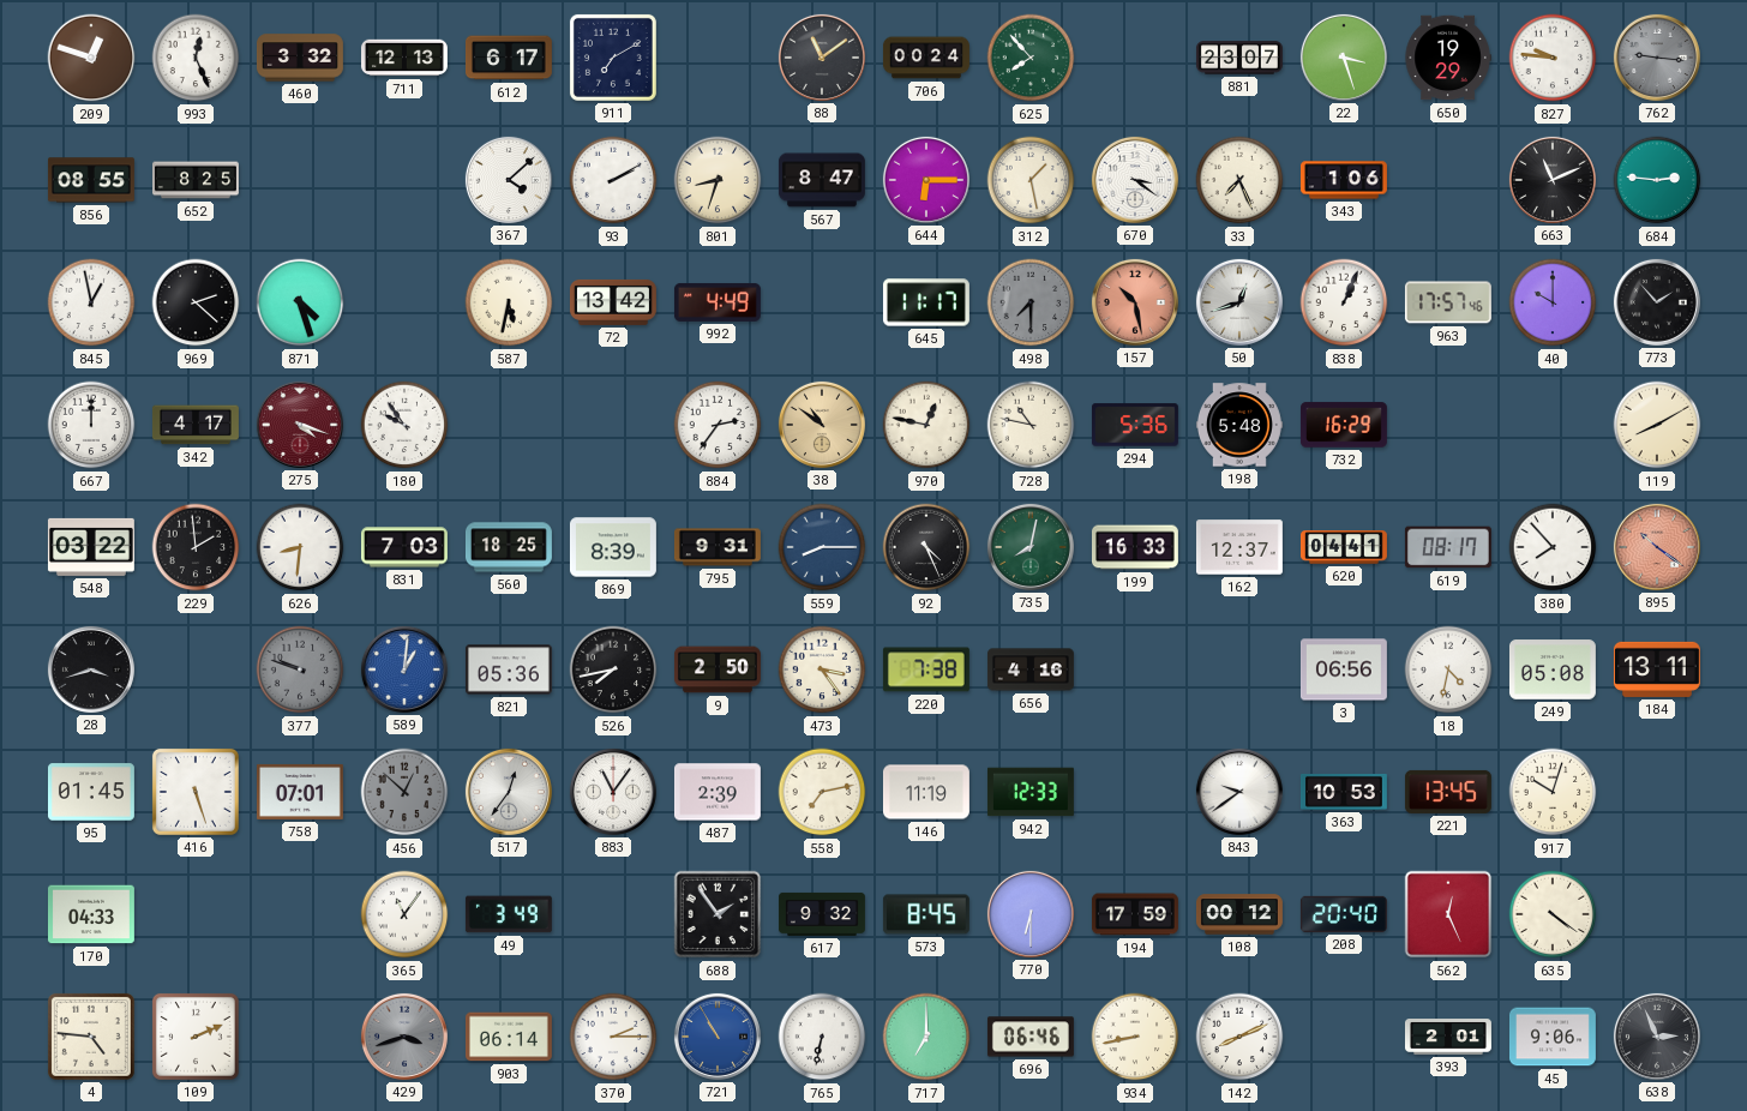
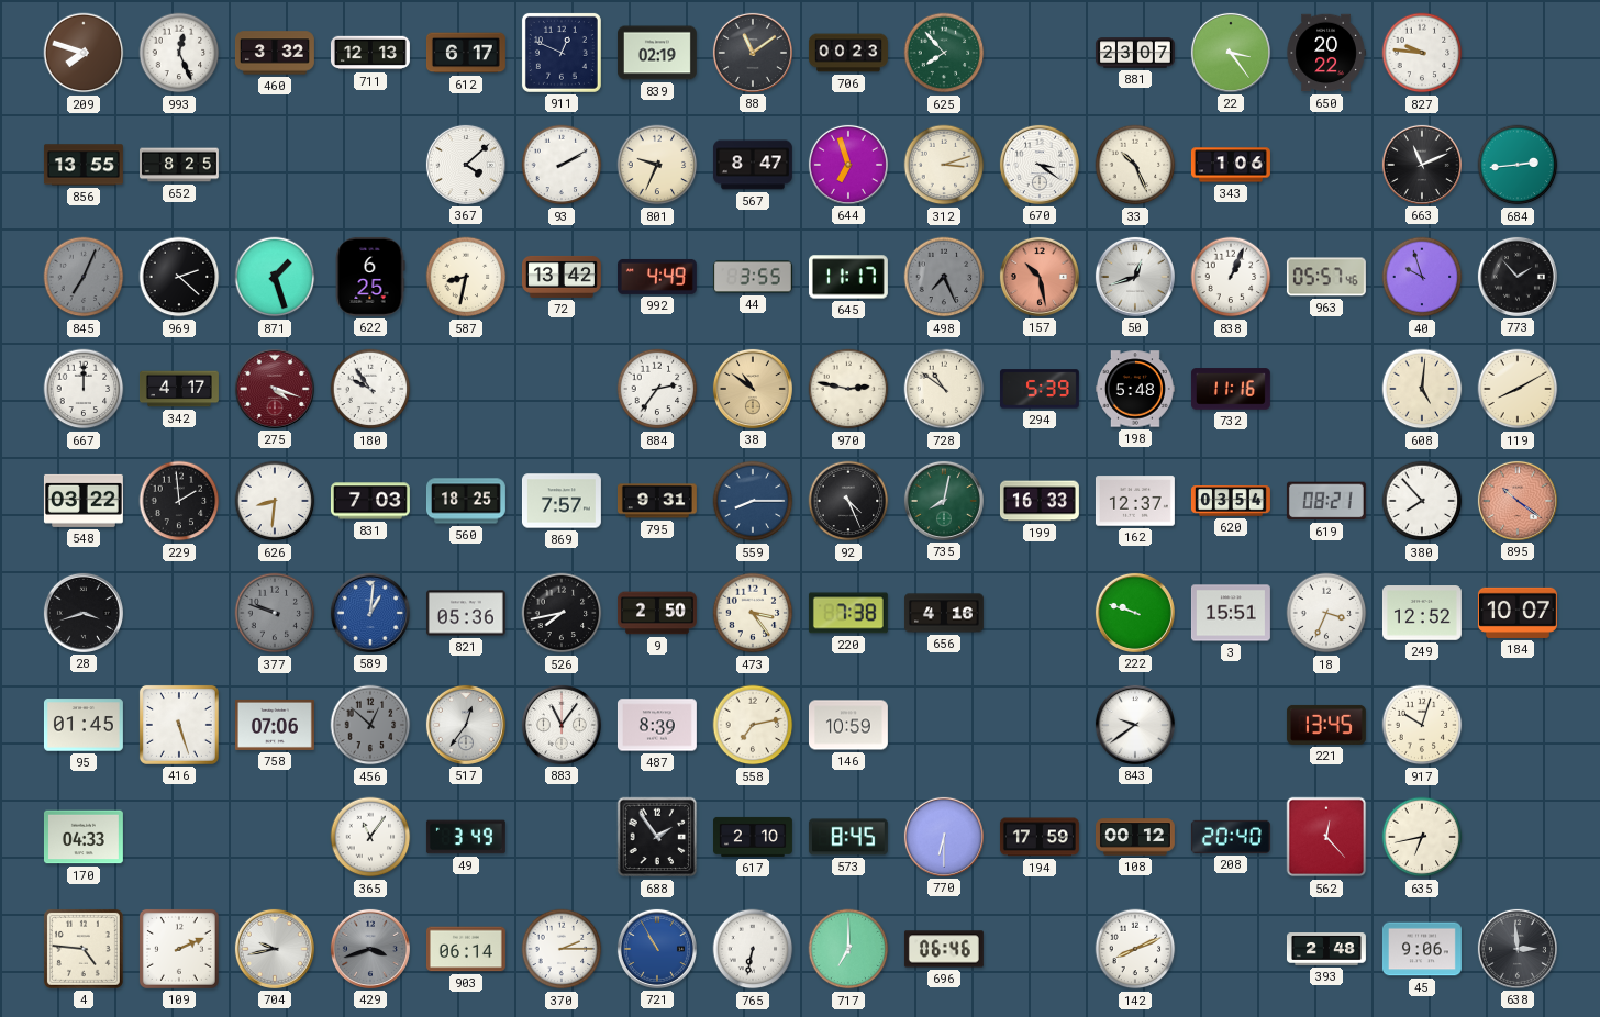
209: 12:48 -> 7:48
911: 7:10 -> 12:49
839: none -> 02:19
706: 00:24 -> 00:23
22: 3:27 -> 3:24
650: 19:29 -> 20:22
762: 9:16 -> none
856: 08:55 -> 13:55
801: 8:33 -> 9:34
644: 6:15 -> 6:57
312: 1:28 -> 3:12
33: 7:26 -> 10:26
684: 2:46 -> 2:44
845: 12:58 -> 7:04
845 dial: white -> grey
871: 4:27 -> 1:27
622: none -> 6:25
587: 5:32 -> 8:32
44: none -> 3:55
498: 7:30 -> 7:26
963: 17:57 -> 05:57
40: 10:00 -> 9:57
970: 12:47 -> 2:47
728: 10:47 -> 10:51
294: 5:36 -> 5:39
732: 16:29 -> 11:16
608: none -> 5:01
869: 8:39 -> 7:57
620: 04:41 -> 03:54
619: 08:17 -> 08:21
222: none -> 9:48
3: 06:56 -> 15:51
18: 4:32 -> 3:34
249: 05:08 -> 12:52
184: 13:11 -> 10:07
758: 07:01 -> 07:06
487: 2:39 -> 8:39
146: 11:19 -> 10:59
942: 12:33 -> none
363: 10:53 -> none
617: 9:32 -> 2:10
562: 12:26 -> 12:23
635: 4:21 -> 6:43
704: none -> 9:43
934: 8:43 -> none
393: 2:01 -> 2:48
638: 2:56 -> 2:59
